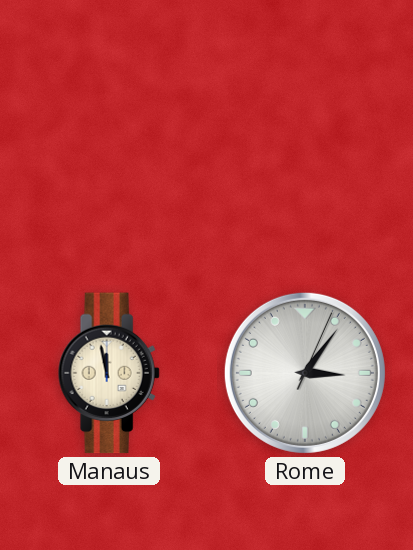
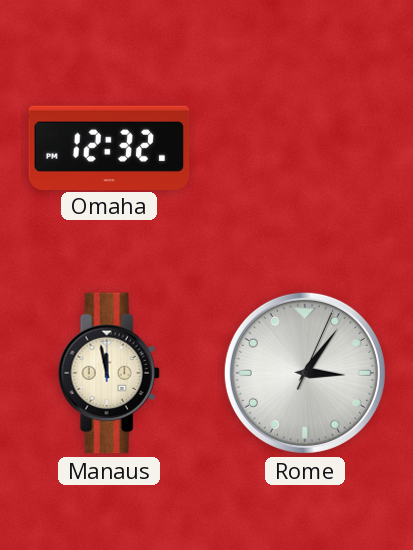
Omaha: none -> 12:32
